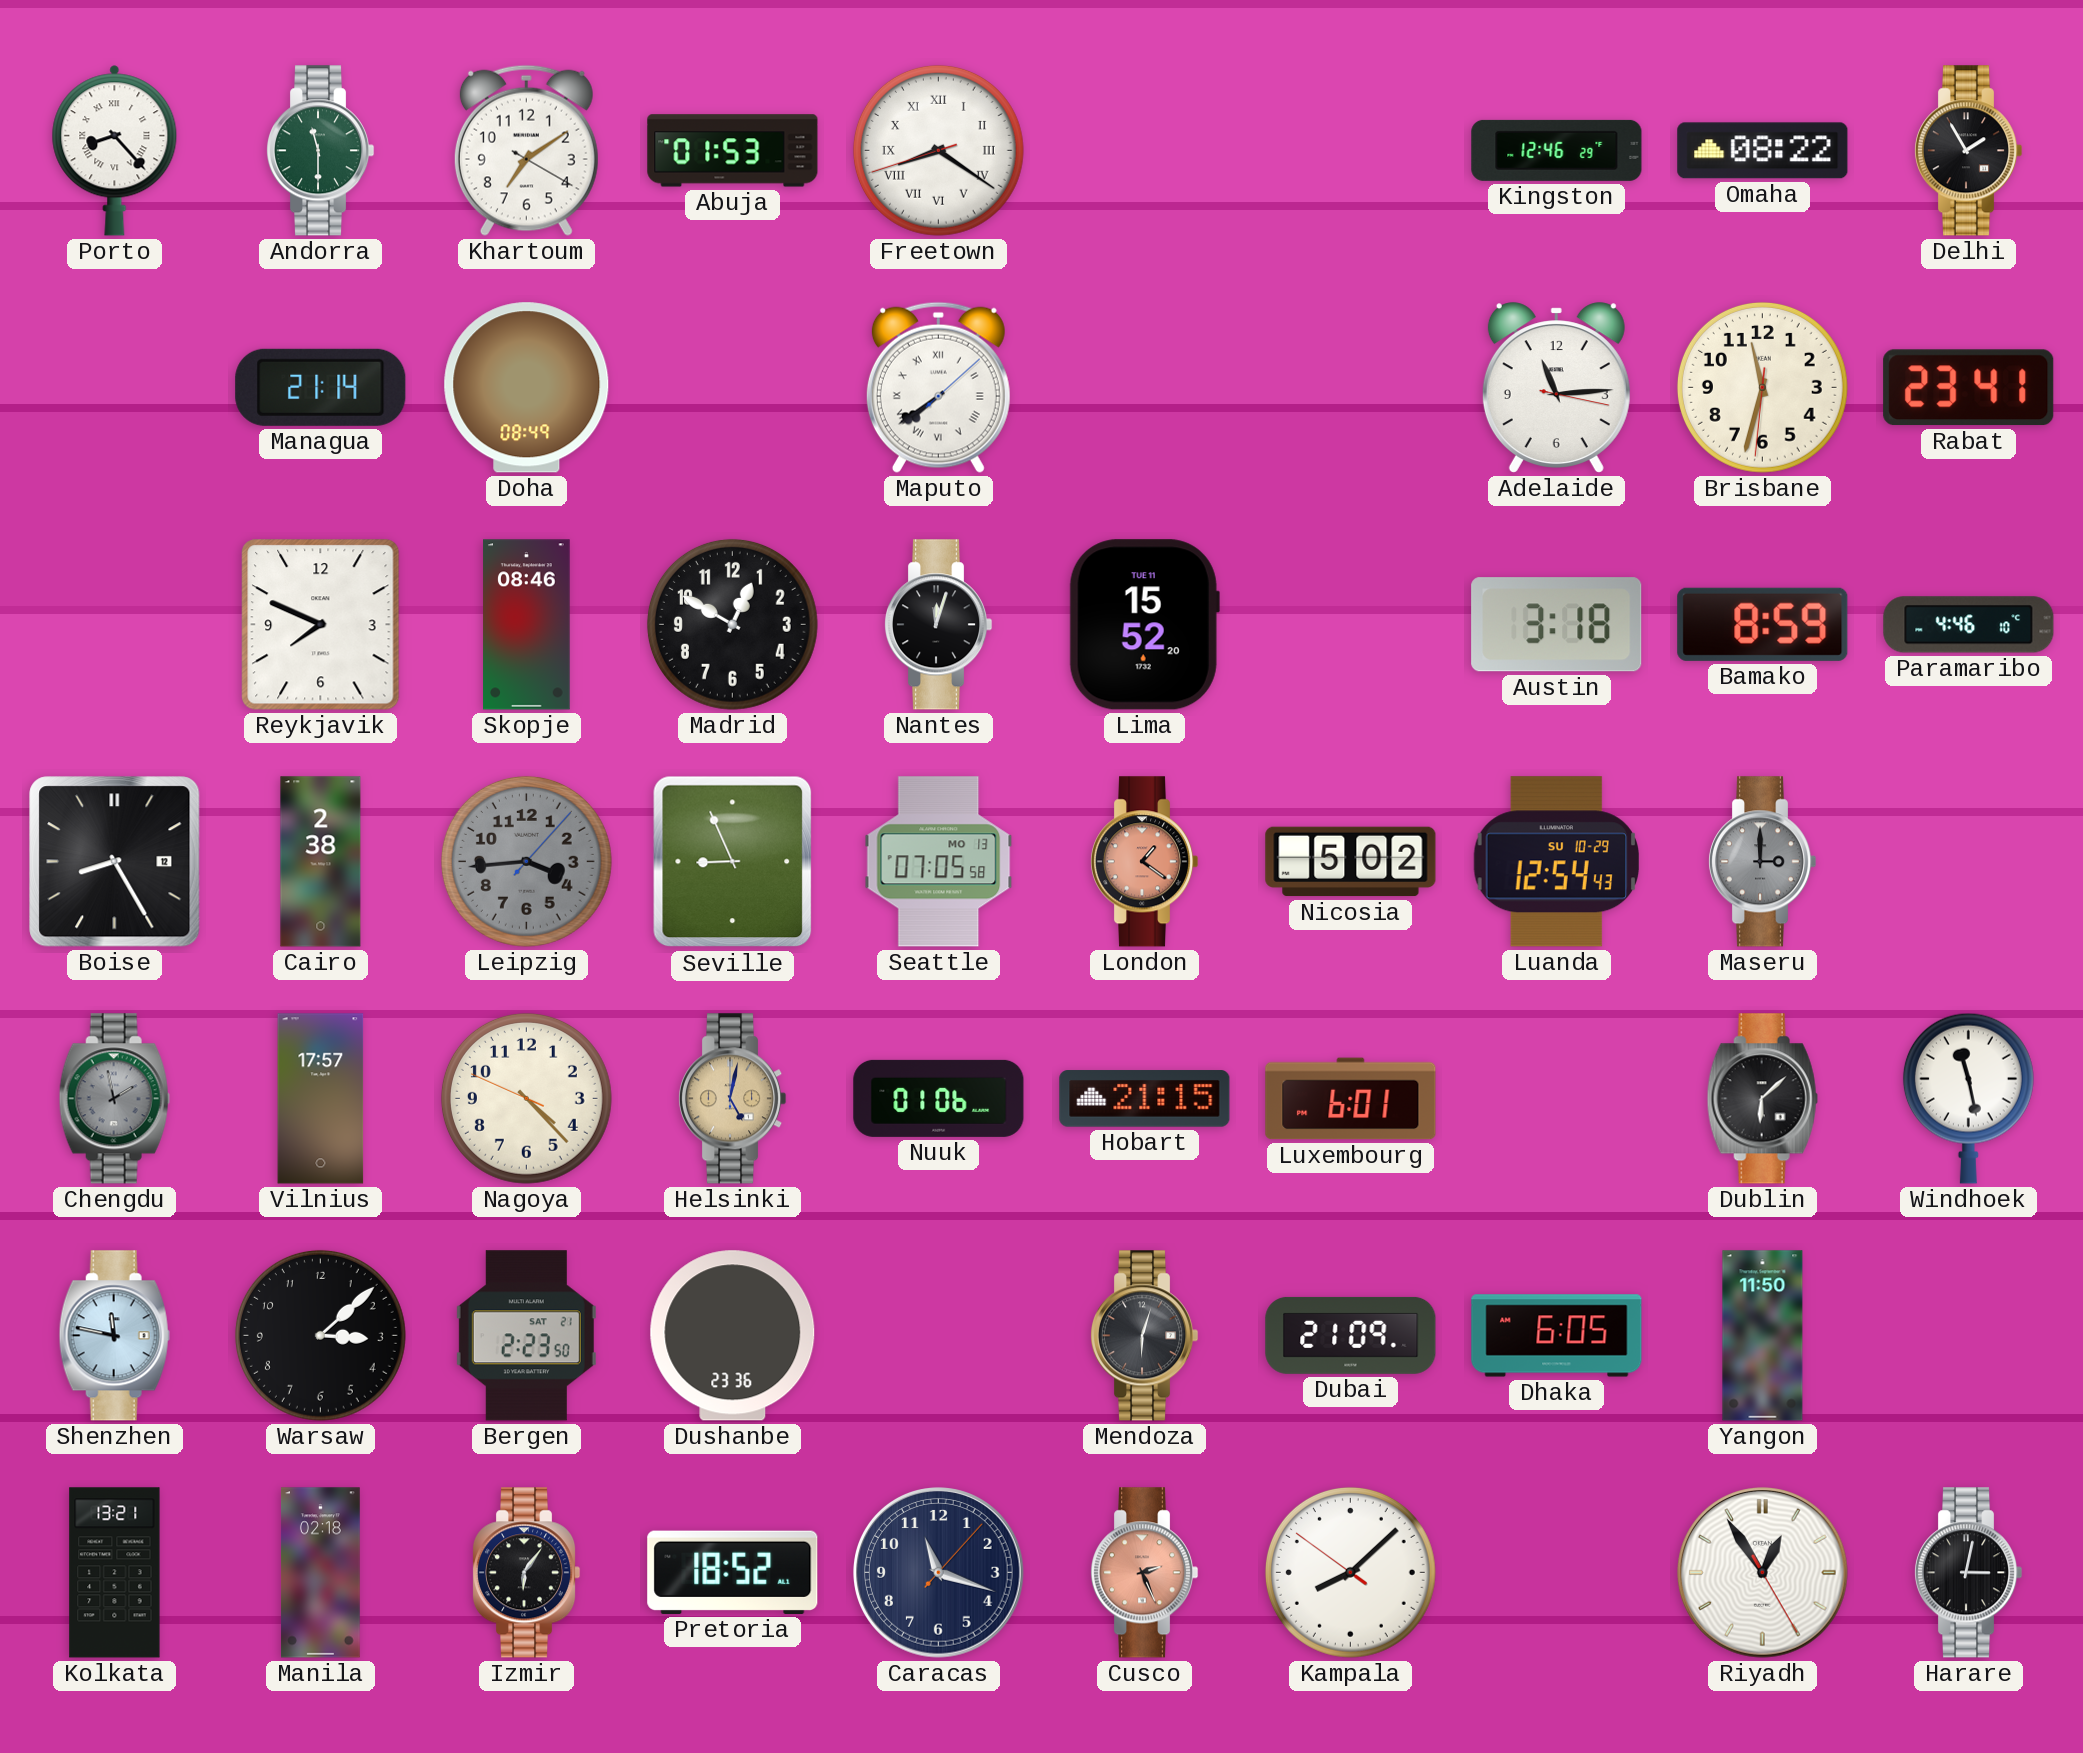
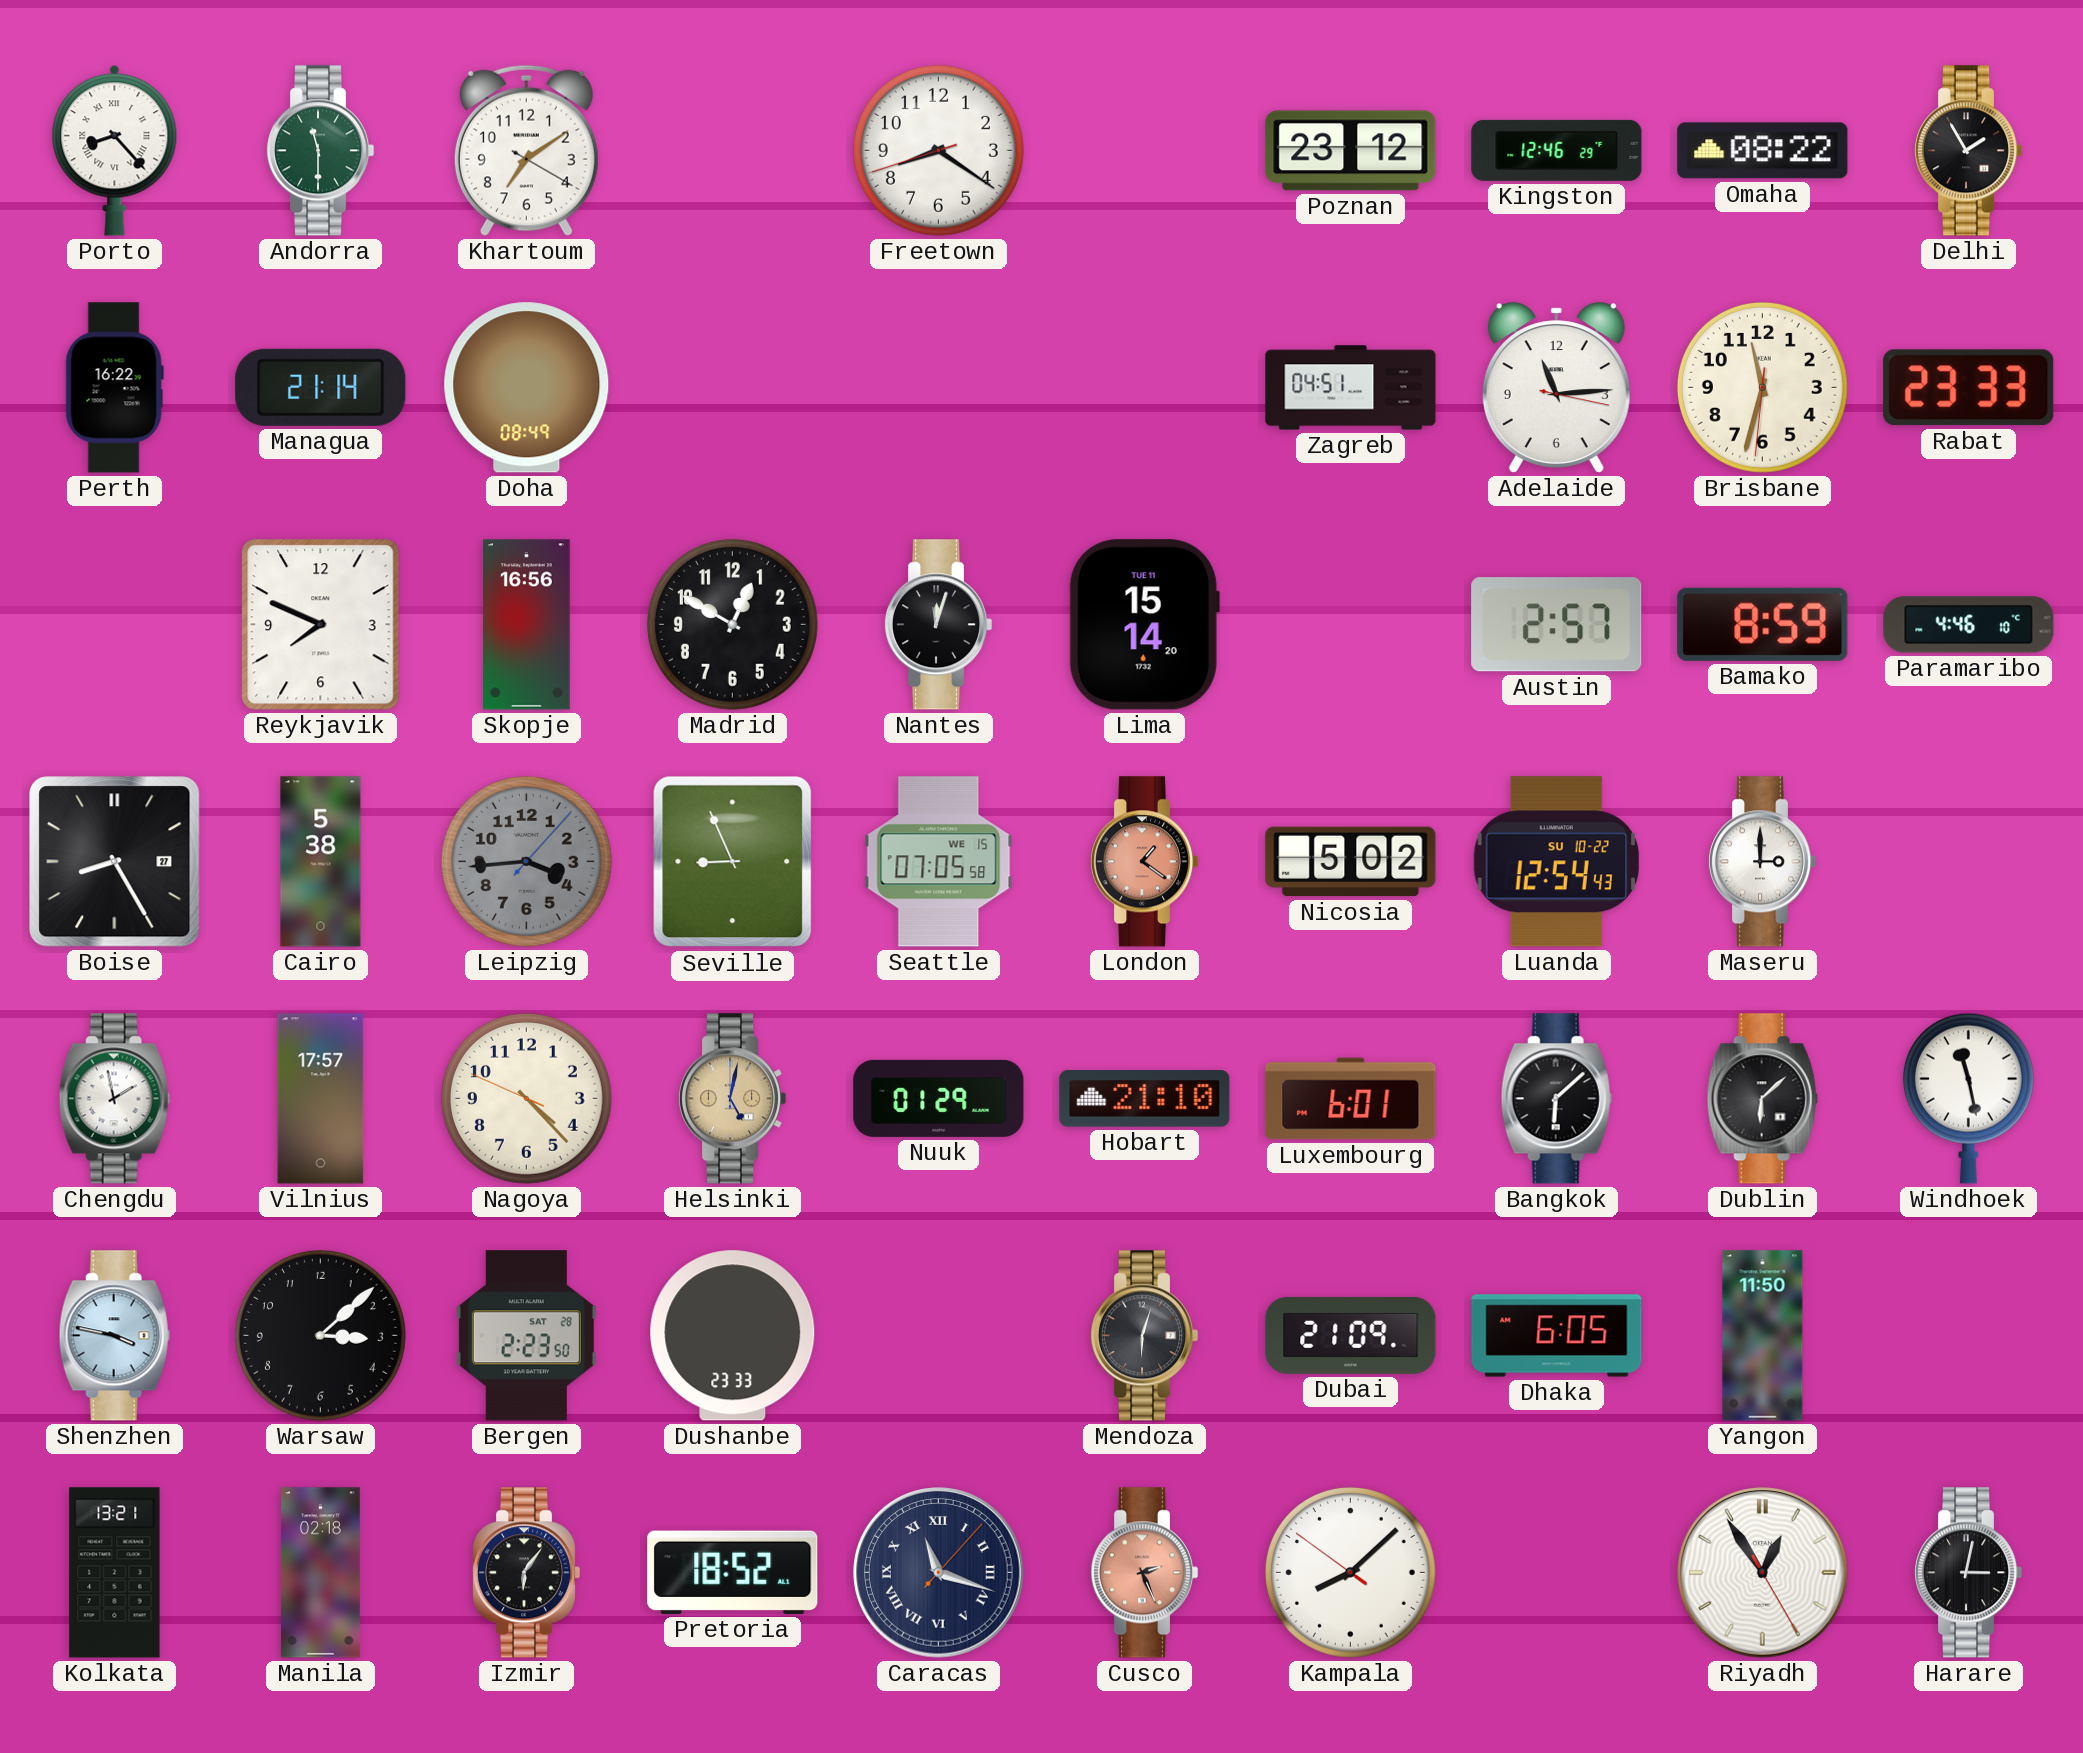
Abuja: 01:53 -> none
Freetown numerals: Roman -> Arabic
Poznan: none -> 23:12
Perth: none -> 16:22
Maputo: 7:39 -> none
Zagreb: none -> 04:51
Rabat: 23:41 -> 23:33
Skopje: 08:46 -> 16:56
Lima: 15:52 -> 15:14
Austin: 3:18 -> 2:57
Boise date: 12 -> 27
Cairo: 2:38 -> 5:38
Seattle date: MO 13 -> WE 15
Luanda date: SU 10-29 -> SU 10-22
Maseru dial: grey -> white
Chengdu dial: grey -> white
Nuuk: 01:06 -> 01:29
Hobart: 21:15 -> 21:10
Bangkok: none -> 6:08
Shenzhen: 11:47 -> 3:47
Bergen date: SAT 21 -> SAT 28
Dushanbe: 23:36 -> 23:33
Caracas numerals: Arabic -> Roman
